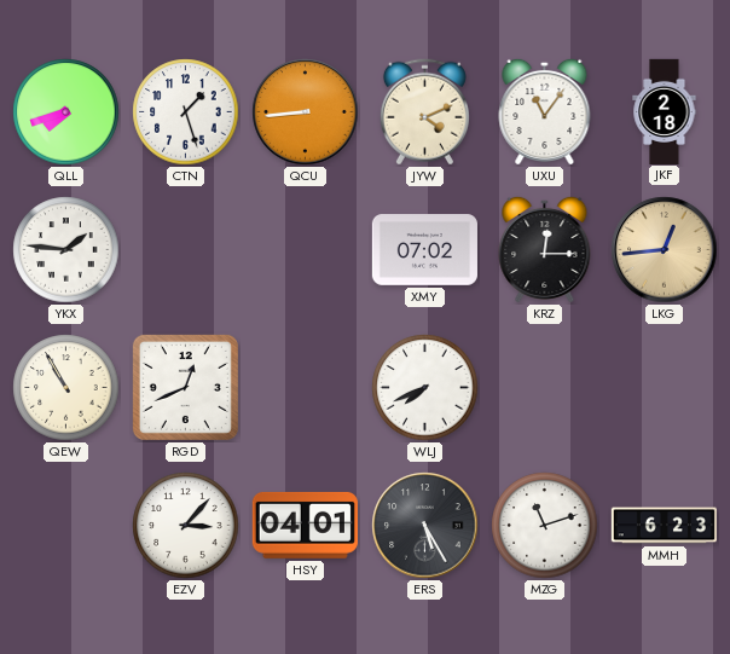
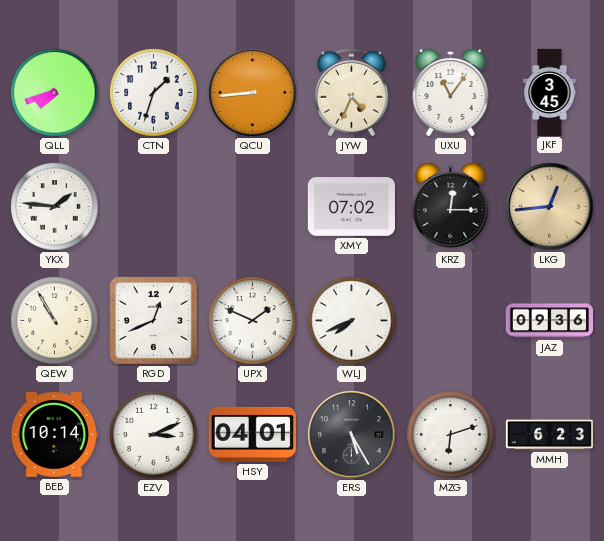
CTN: 1:27 -> 1:33
JYW: 4:11 -> 4:34
JKF: 2:18 -> 3:45
UPX: none -> 1:49
JAZ: none -> 09:36
BEB: none -> 10:14
EZV: 3:07 -> 3:11
MZG: 11:12 -> 6:12
